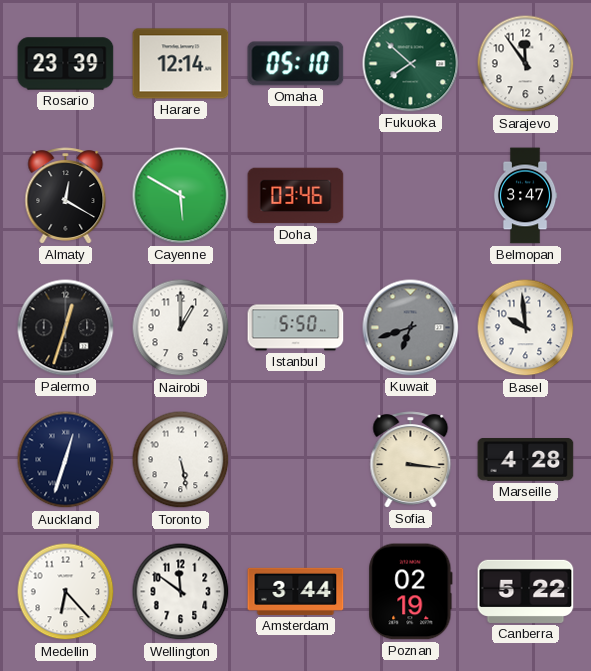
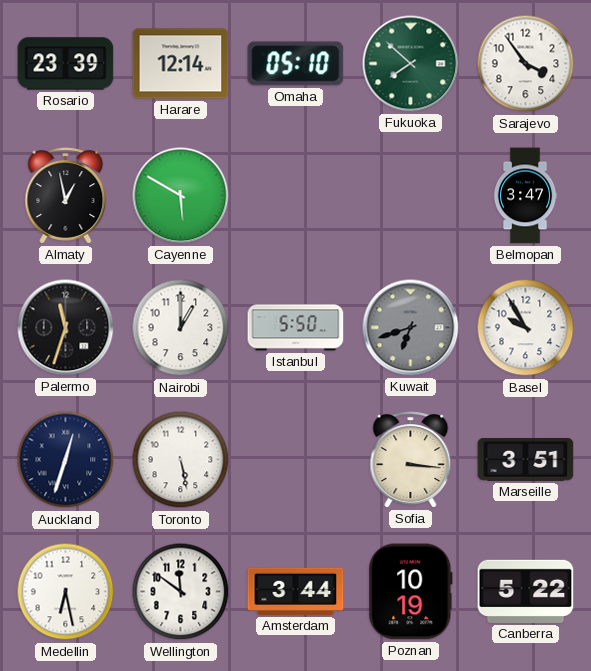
Sarajevo: 11:54 -> 3:54
Almaty: 12:20 -> 12:58
Doha: 03:46 -> none
Palermo: 12:33 -> 11:33
Basel: 9:59 -> 9:55
Marseille: 4:28 -> 3:51
Medellin: 6:23 -> 6:28
Poznan: 02:19 -> 10:19
